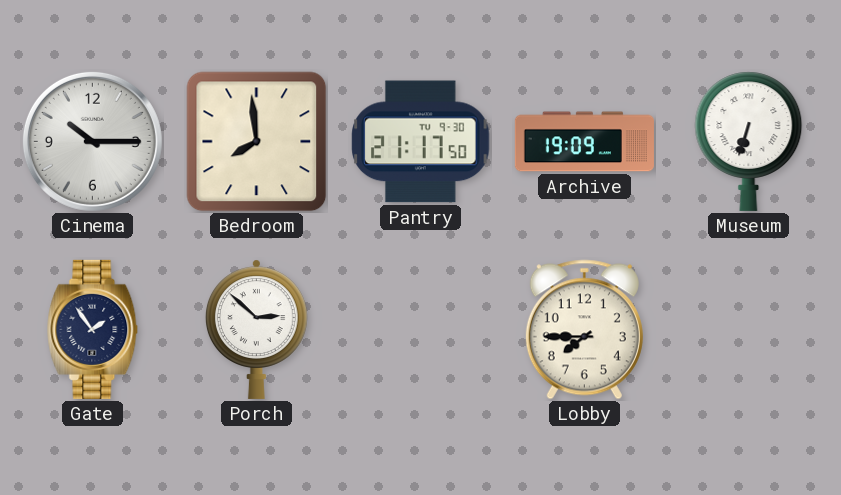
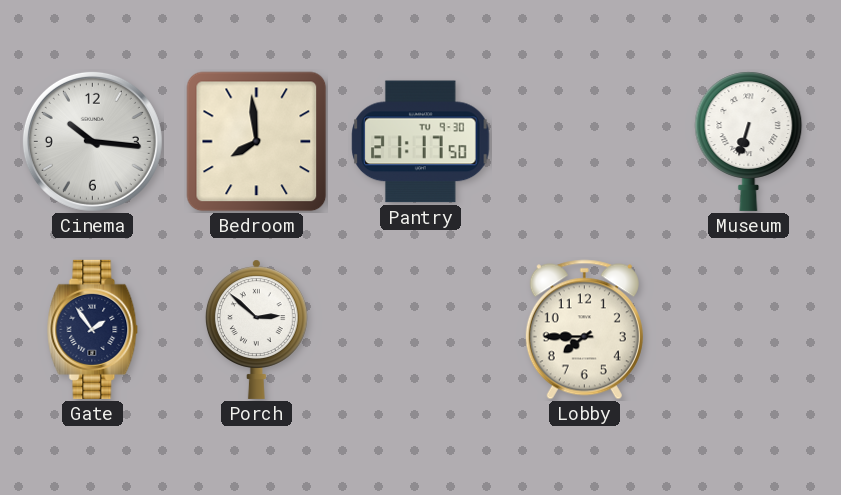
Cinema: 10:15 -> 10:16
Archive: 19:09 -> none
